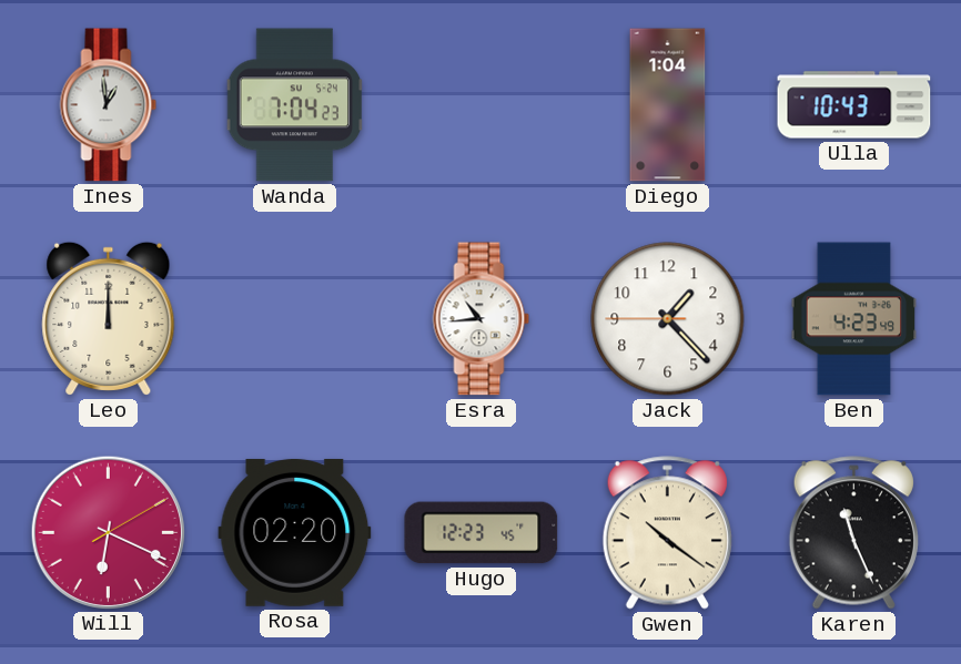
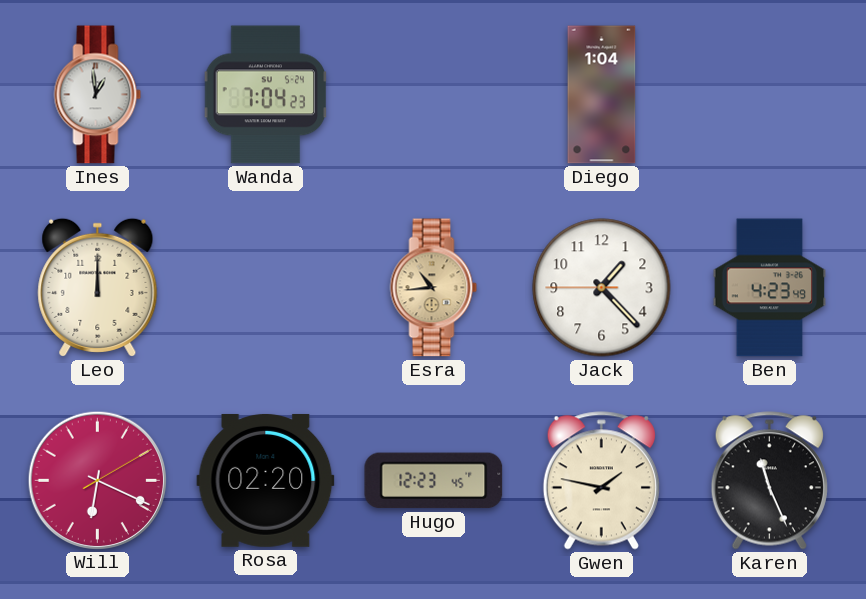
Ulla: 10:43 -> none
Esra dial: white -> champagne
Gwen: 10:21 -> 1:47
